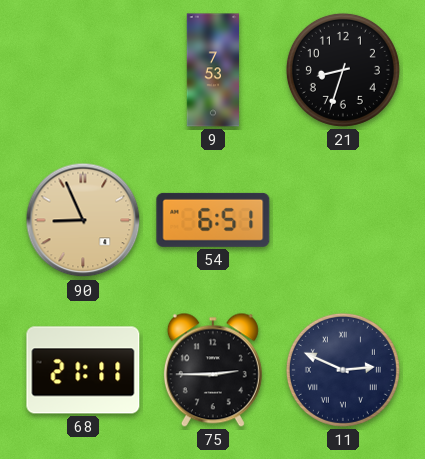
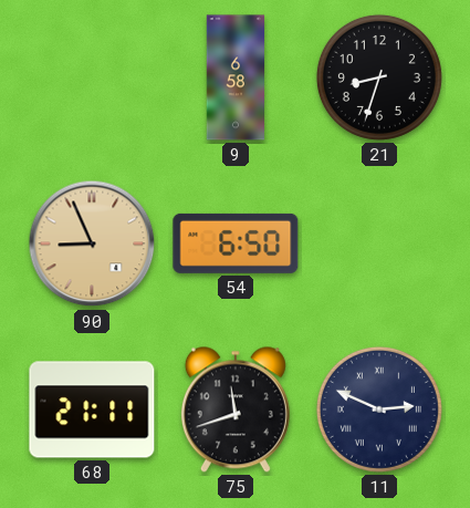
9: 7:53 -> 6:58
54: 6:51 -> 6:50
75: 2:45 -> 11:42
